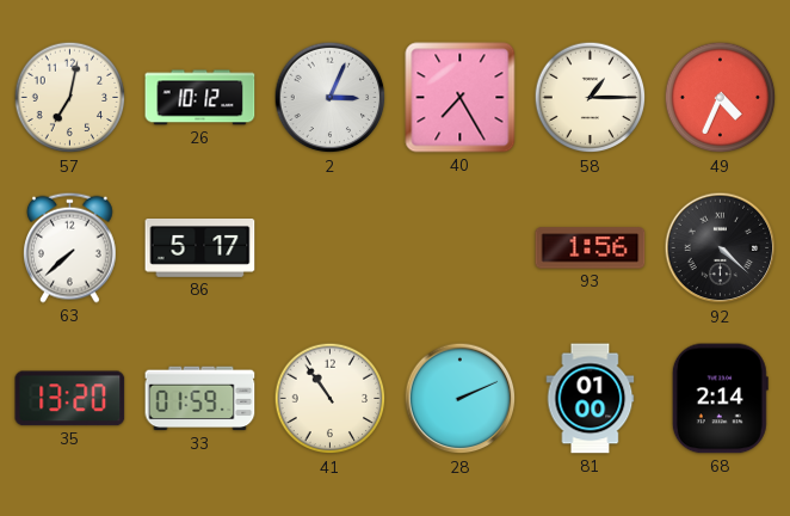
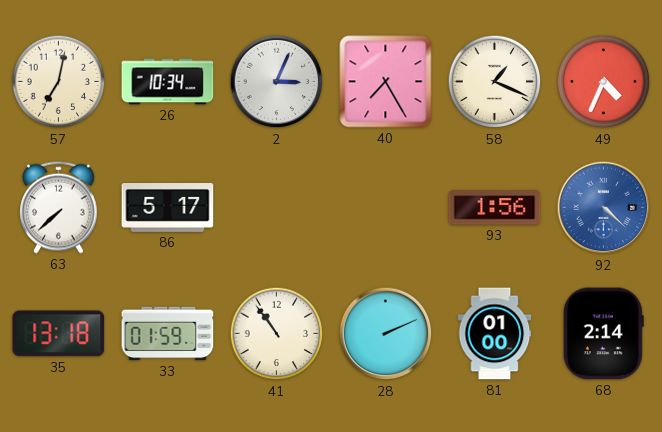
26: 10:12 -> 10:34
58: 1:15 -> 1:19
92 dial: black -> blue
35: 13:20 -> 13:18
